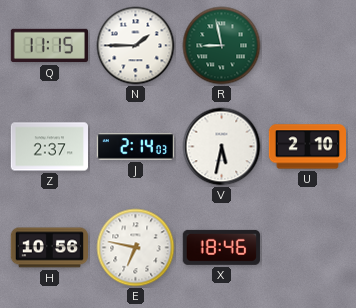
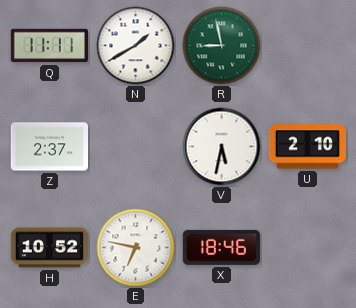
Q: 11:15 -> 11:11
N: 1:45 -> 1:40
J: 2:14 -> none
H: 10:56 -> 10:52
